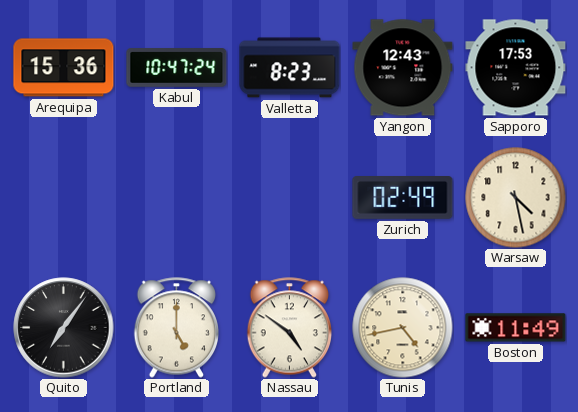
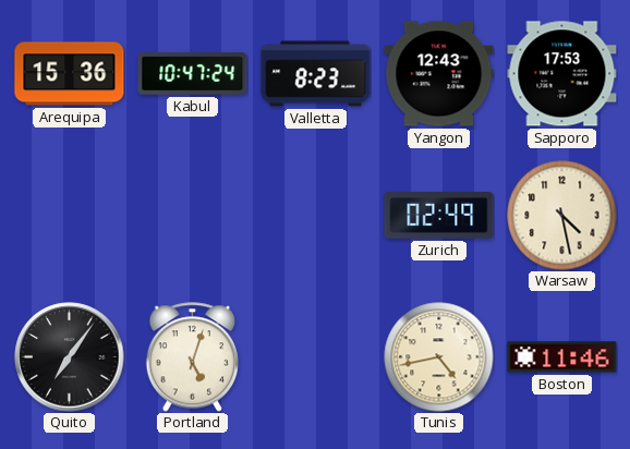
Portland: 5:00 -> 5:03
Nassau: 4:51 -> none
Boston: 11:49 -> 11:46
